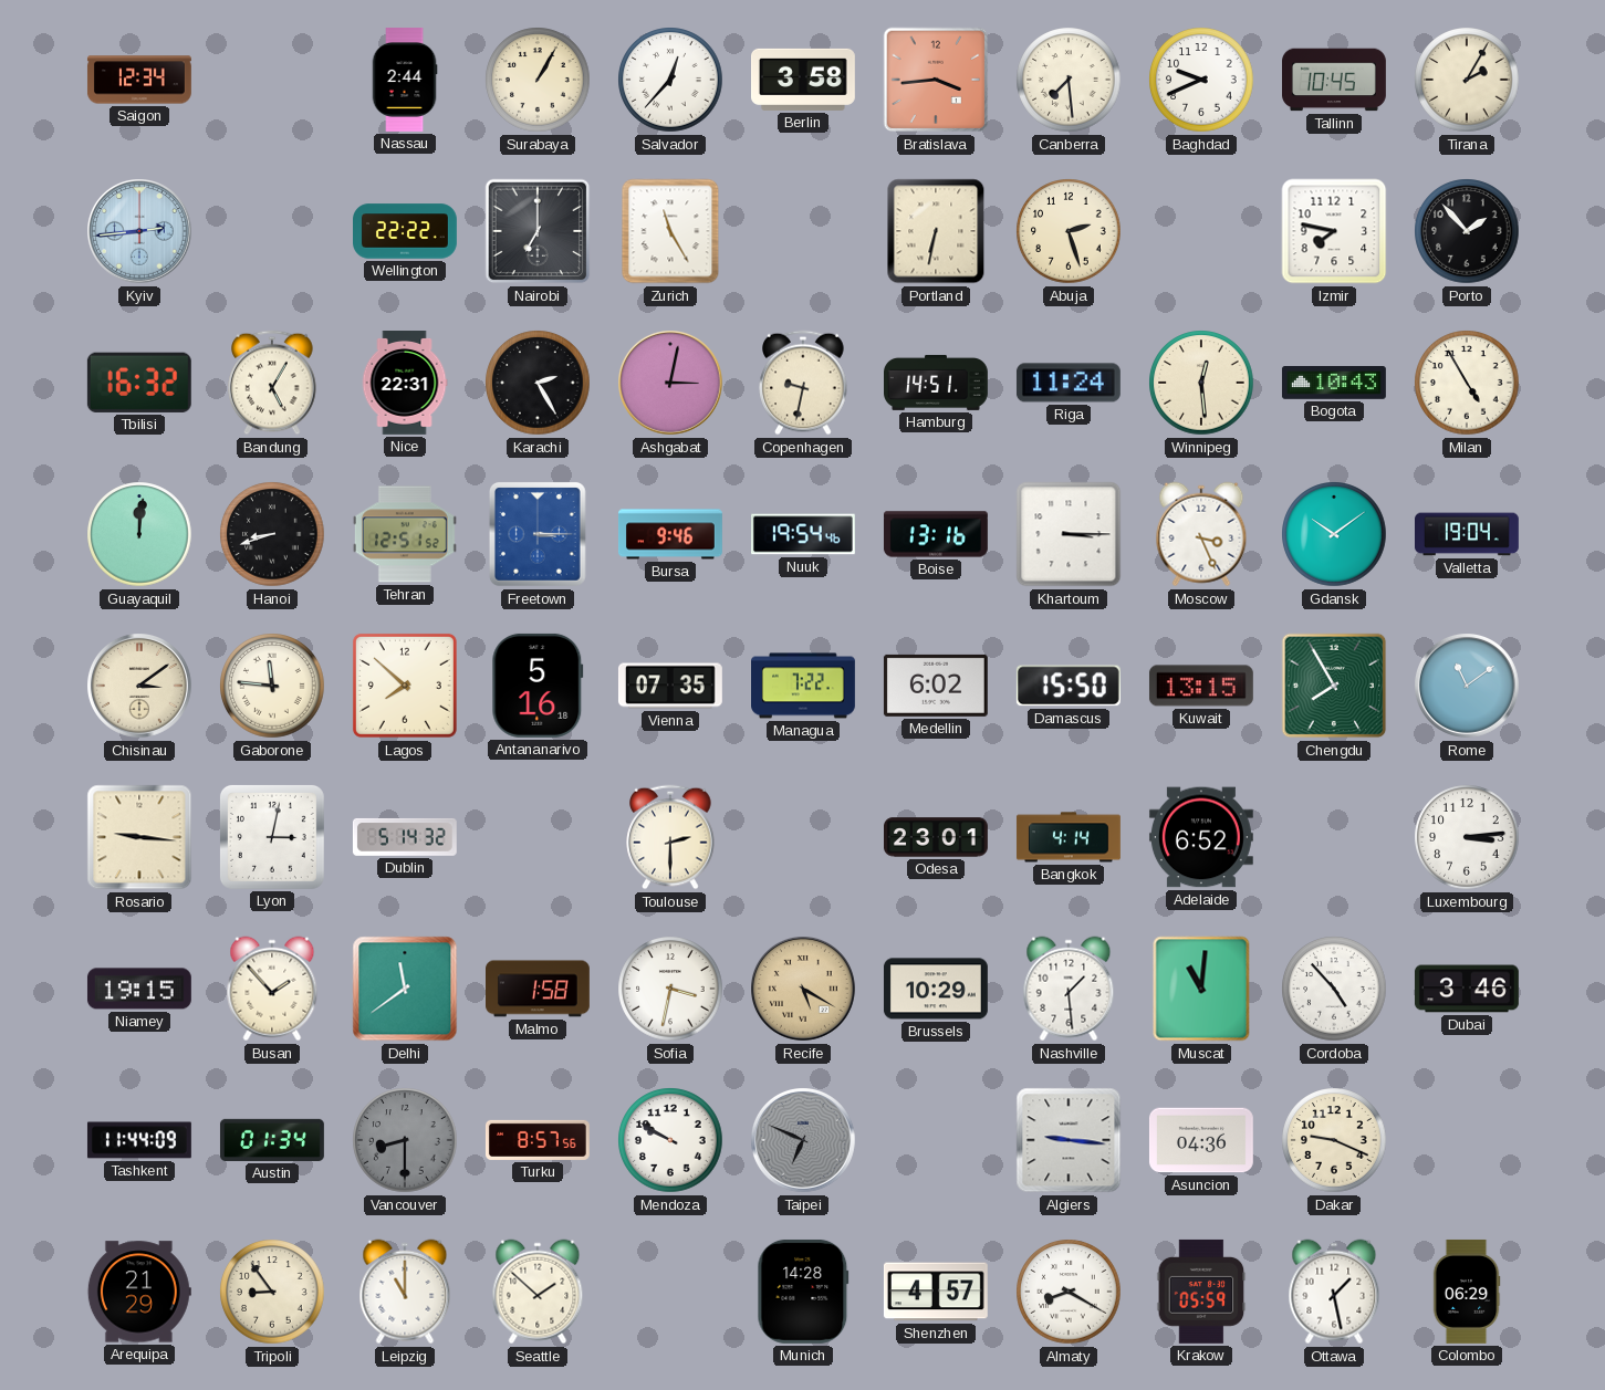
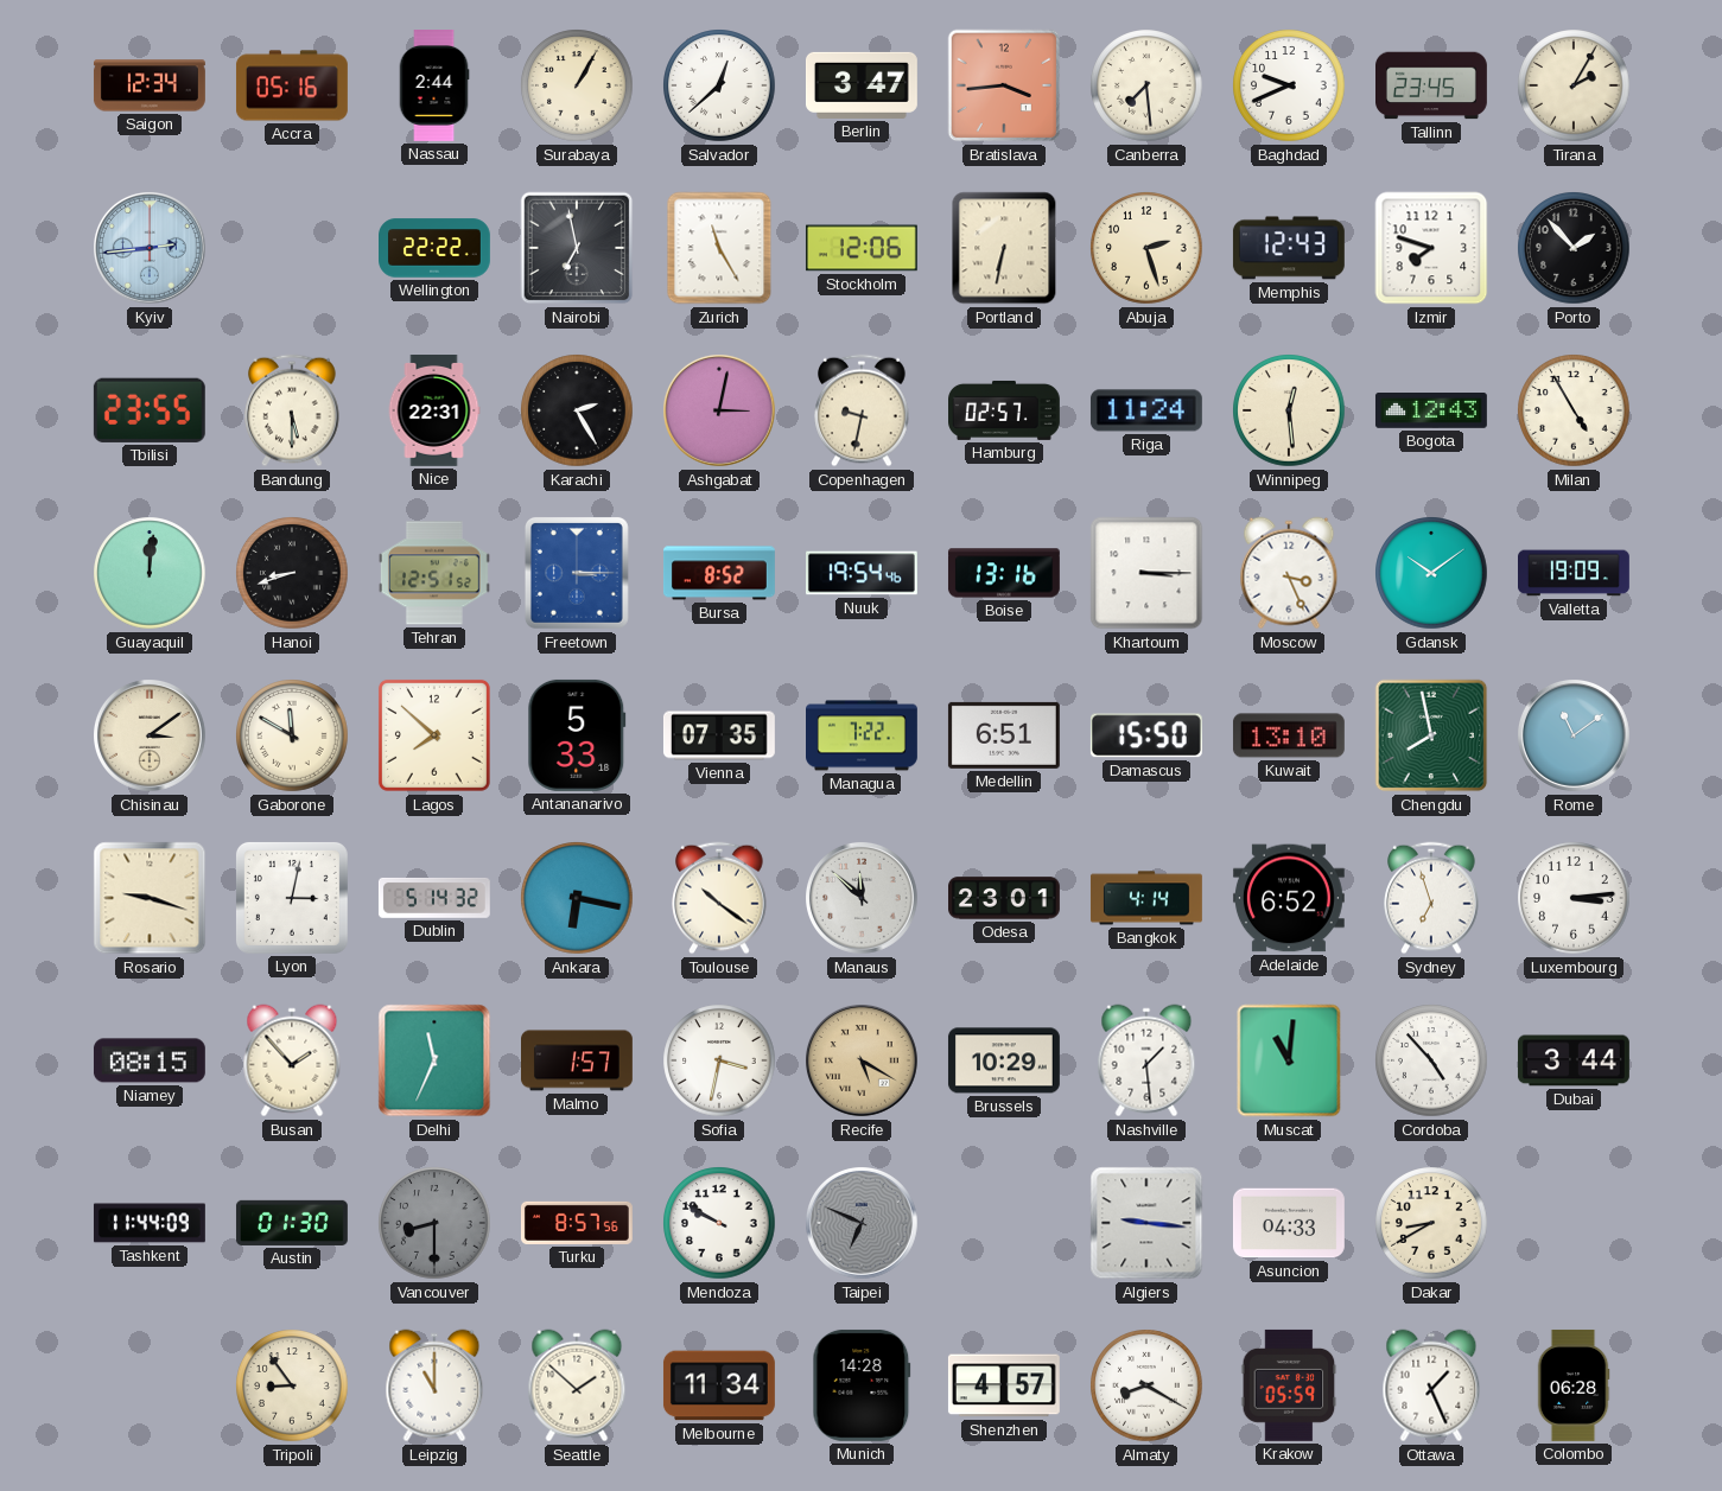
Accra: none -> 05:16
Salvador: 12:37 -> 12:38
Berlin: 3:58 -> 3:47
Tallinn: 10:45 -> 23:45
Nairobi: 7:00 -> 6:58
Stockholm: none -> 12:06
Memphis: none -> 12:43
Izmir: 7:47 -> 7:48
Tbilisi: 16:32 -> 23:55
Bandung: 5:05 -> 5:30
Hamburg: 14:51 -> 02:57
Bogota: 10:43 -> 12:43
Bursa: 9:46 -> 8:52
Valletta: 19:04 -> 19:09
Gaborone: 11:46 -> 11:50
Antananarivo: 5:16 -> 5:33
Medellin: 6:02 -> 6:51
Kuwait: 13:15 -> 13:10
Chengdu: 7:55 -> 7:58
Rosario: 9:16 -> 9:18
Ankara: none -> 6:17
Toulouse: 2:30 -> 10:21
Manaus: none -> 11:52
Sydney: none -> 6:57
Niamey: 19:15 -> 08:15
Delhi: 11:39 -> 11:34
Malmo: 1:58 -> 1:57
Dubai: 3:46 -> 3:44
Austin: 01:34 -> 01:30
Asuncion: 04:36 -> 04:33
Dakar: 9:19 -> 8:40
Arequipa: 21:29 -> none
Melbourne: none -> 11:34
Ottawa: 1:28 -> 1:26
Colombo: 06:29 -> 06:28
